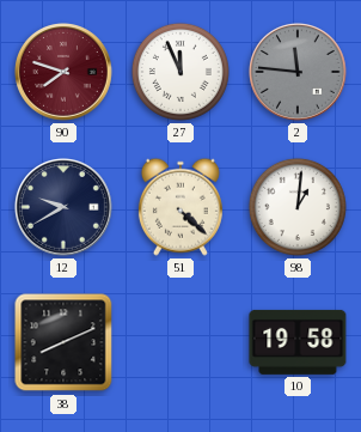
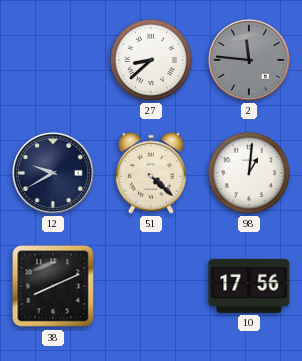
90: 7:48 -> none
27: 11:56 -> 8:38
10: 19:58 -> 17:56
